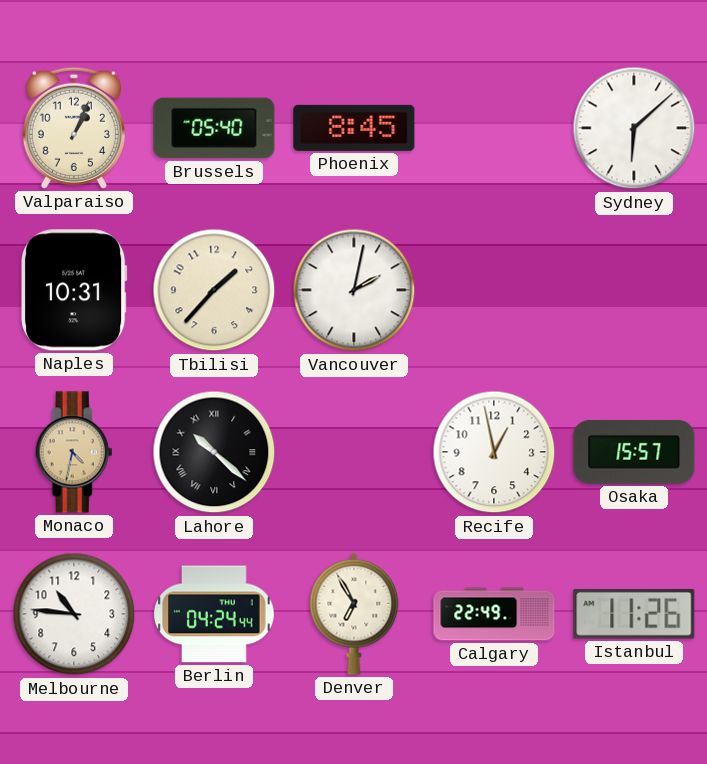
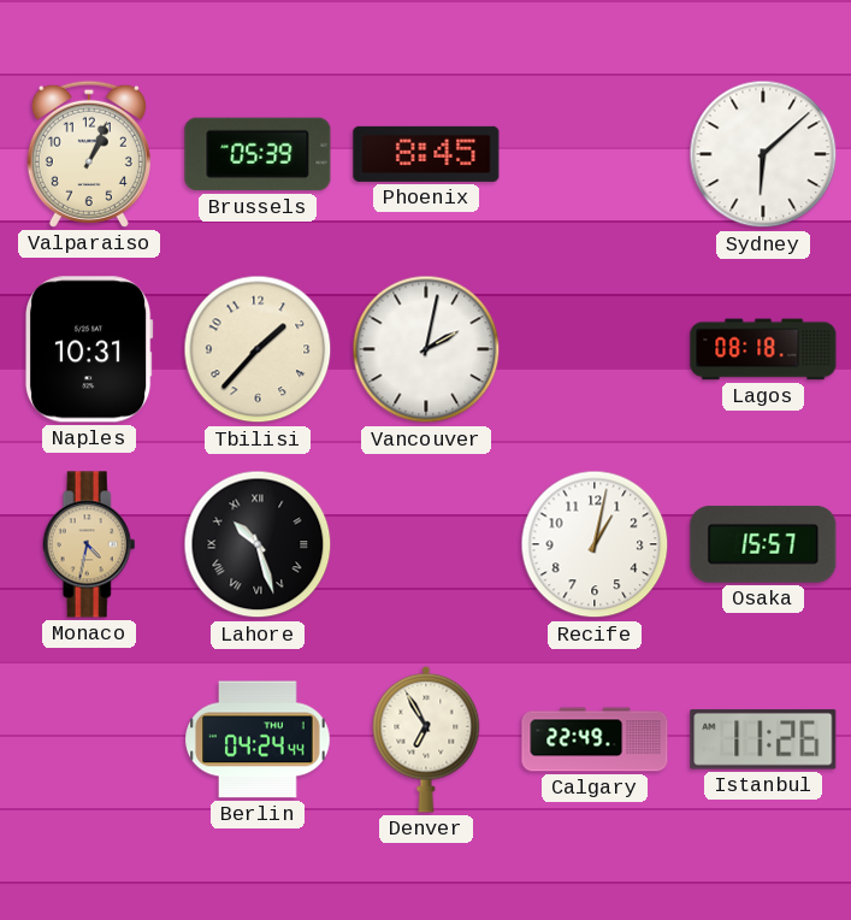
Brussels: 05:40 -> 05:39
Lagos: none -> 08:18
Lahore: 10:22 -> 10:27
Recife: 12:58 -> 1:02
Melbourne: 10:46 -> none
